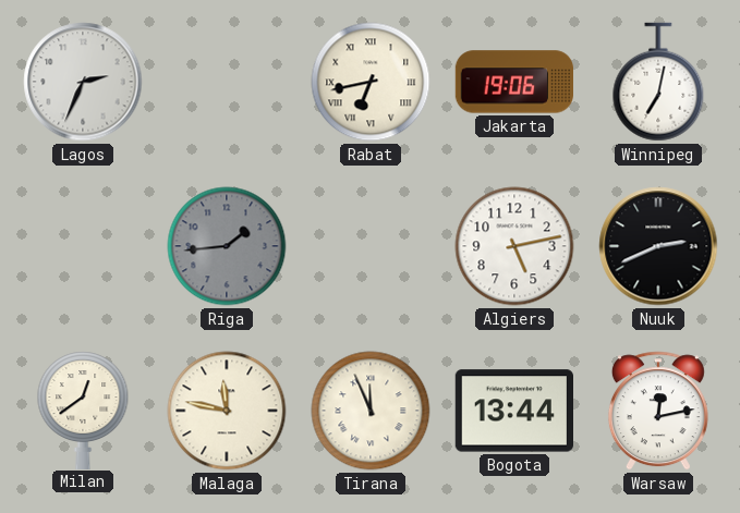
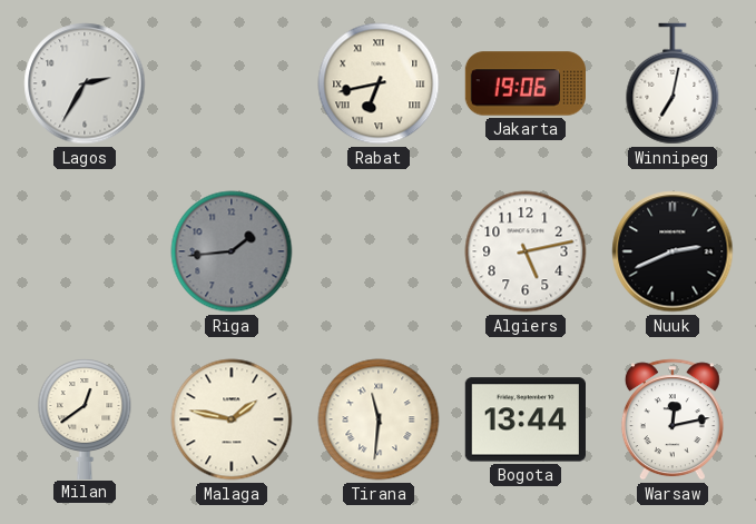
Lagos: 2:34 -> 2:35
Malaga: 11:47 -> 1:47
Tirana: 11:56 -> 11:31
